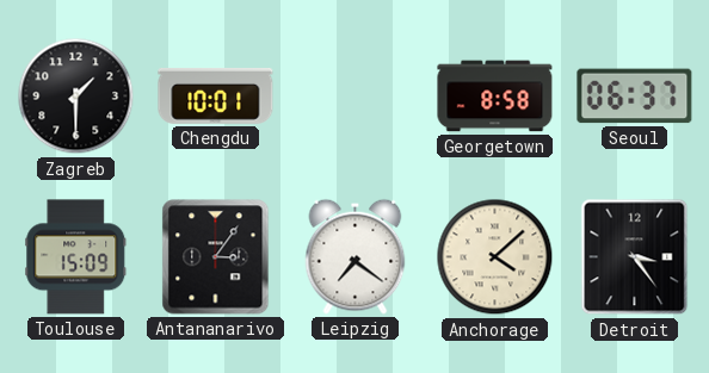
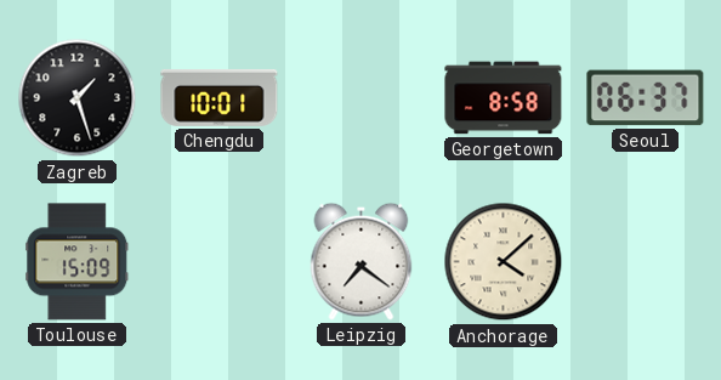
Zagreb: 1:30 -> 1:27
Antananarivo: 3:06 -> none
Detroit: 3:24 -> none
